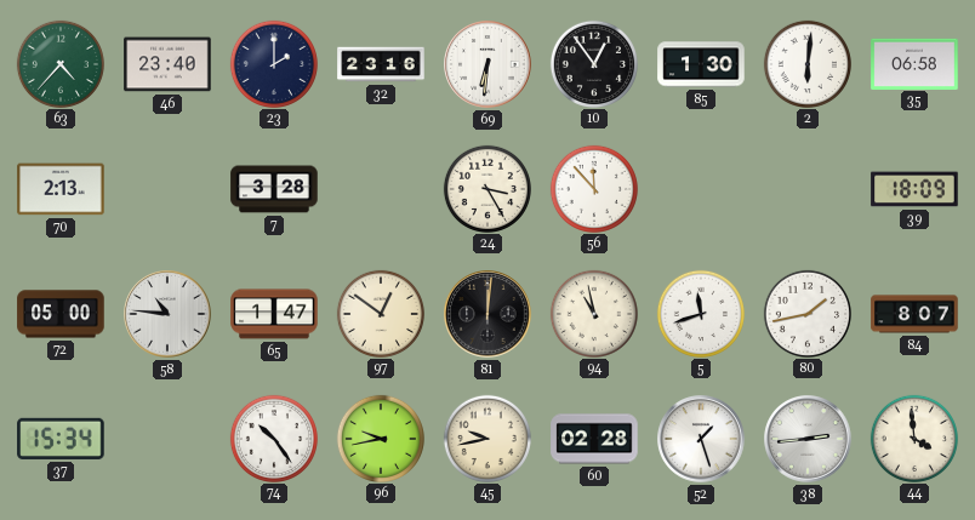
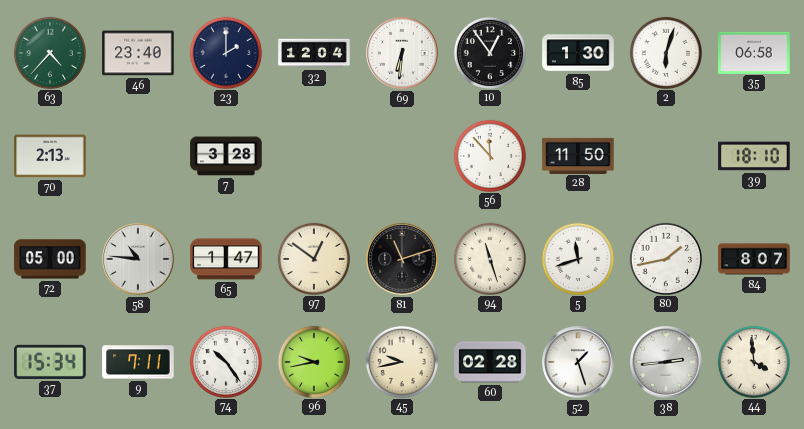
32: 23:16 -> 12:04
2: 6:01 -> 6:03
24: 3:25 -> none
28: none -> 11:50
39: 18:09 -> 18:10
81: 12:01 -> 11:12
94: 10:58 -> 11:27
9: none -> 7:11
